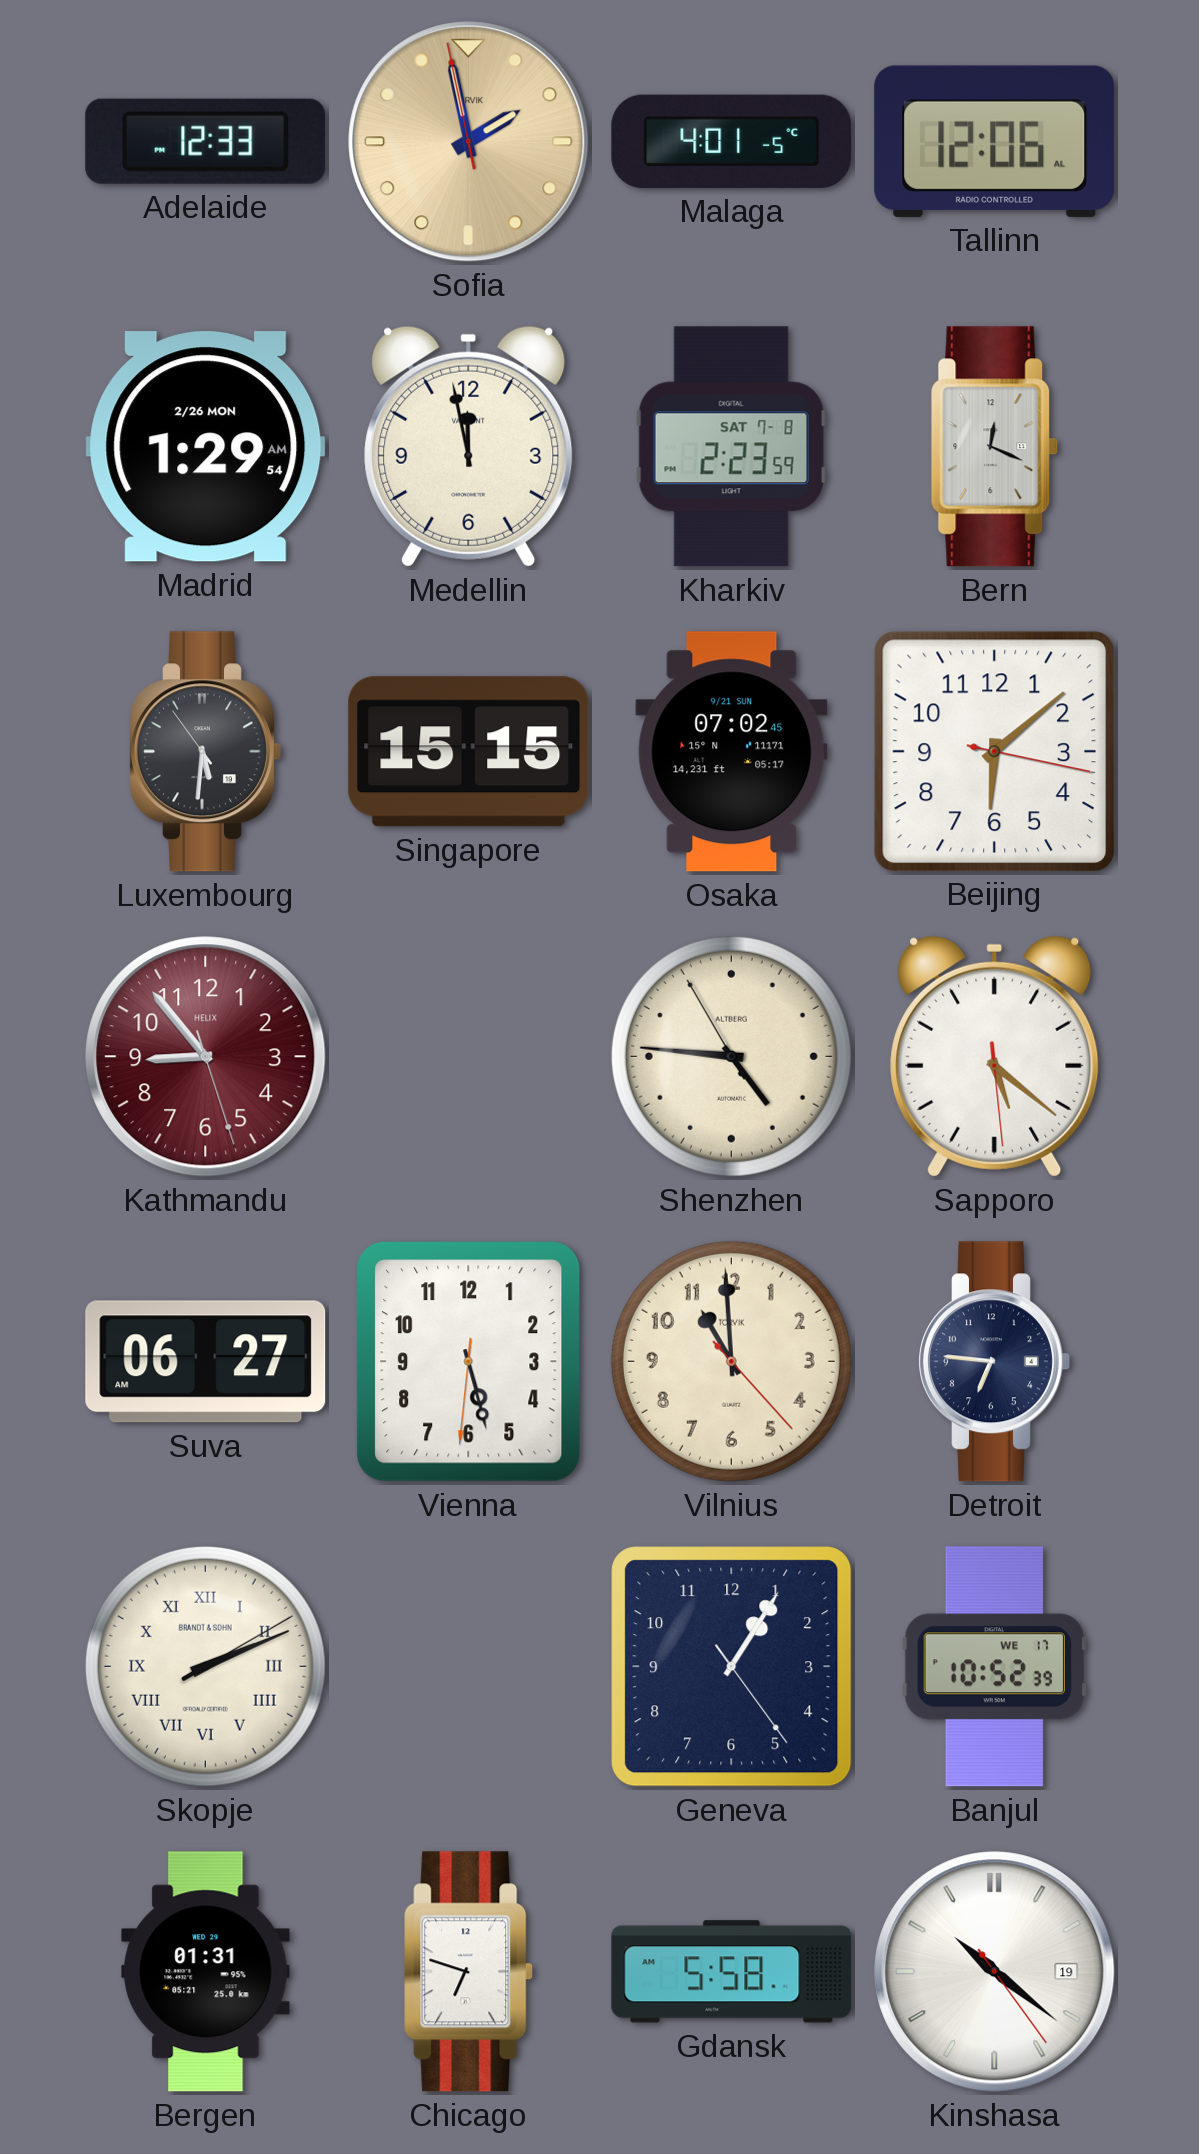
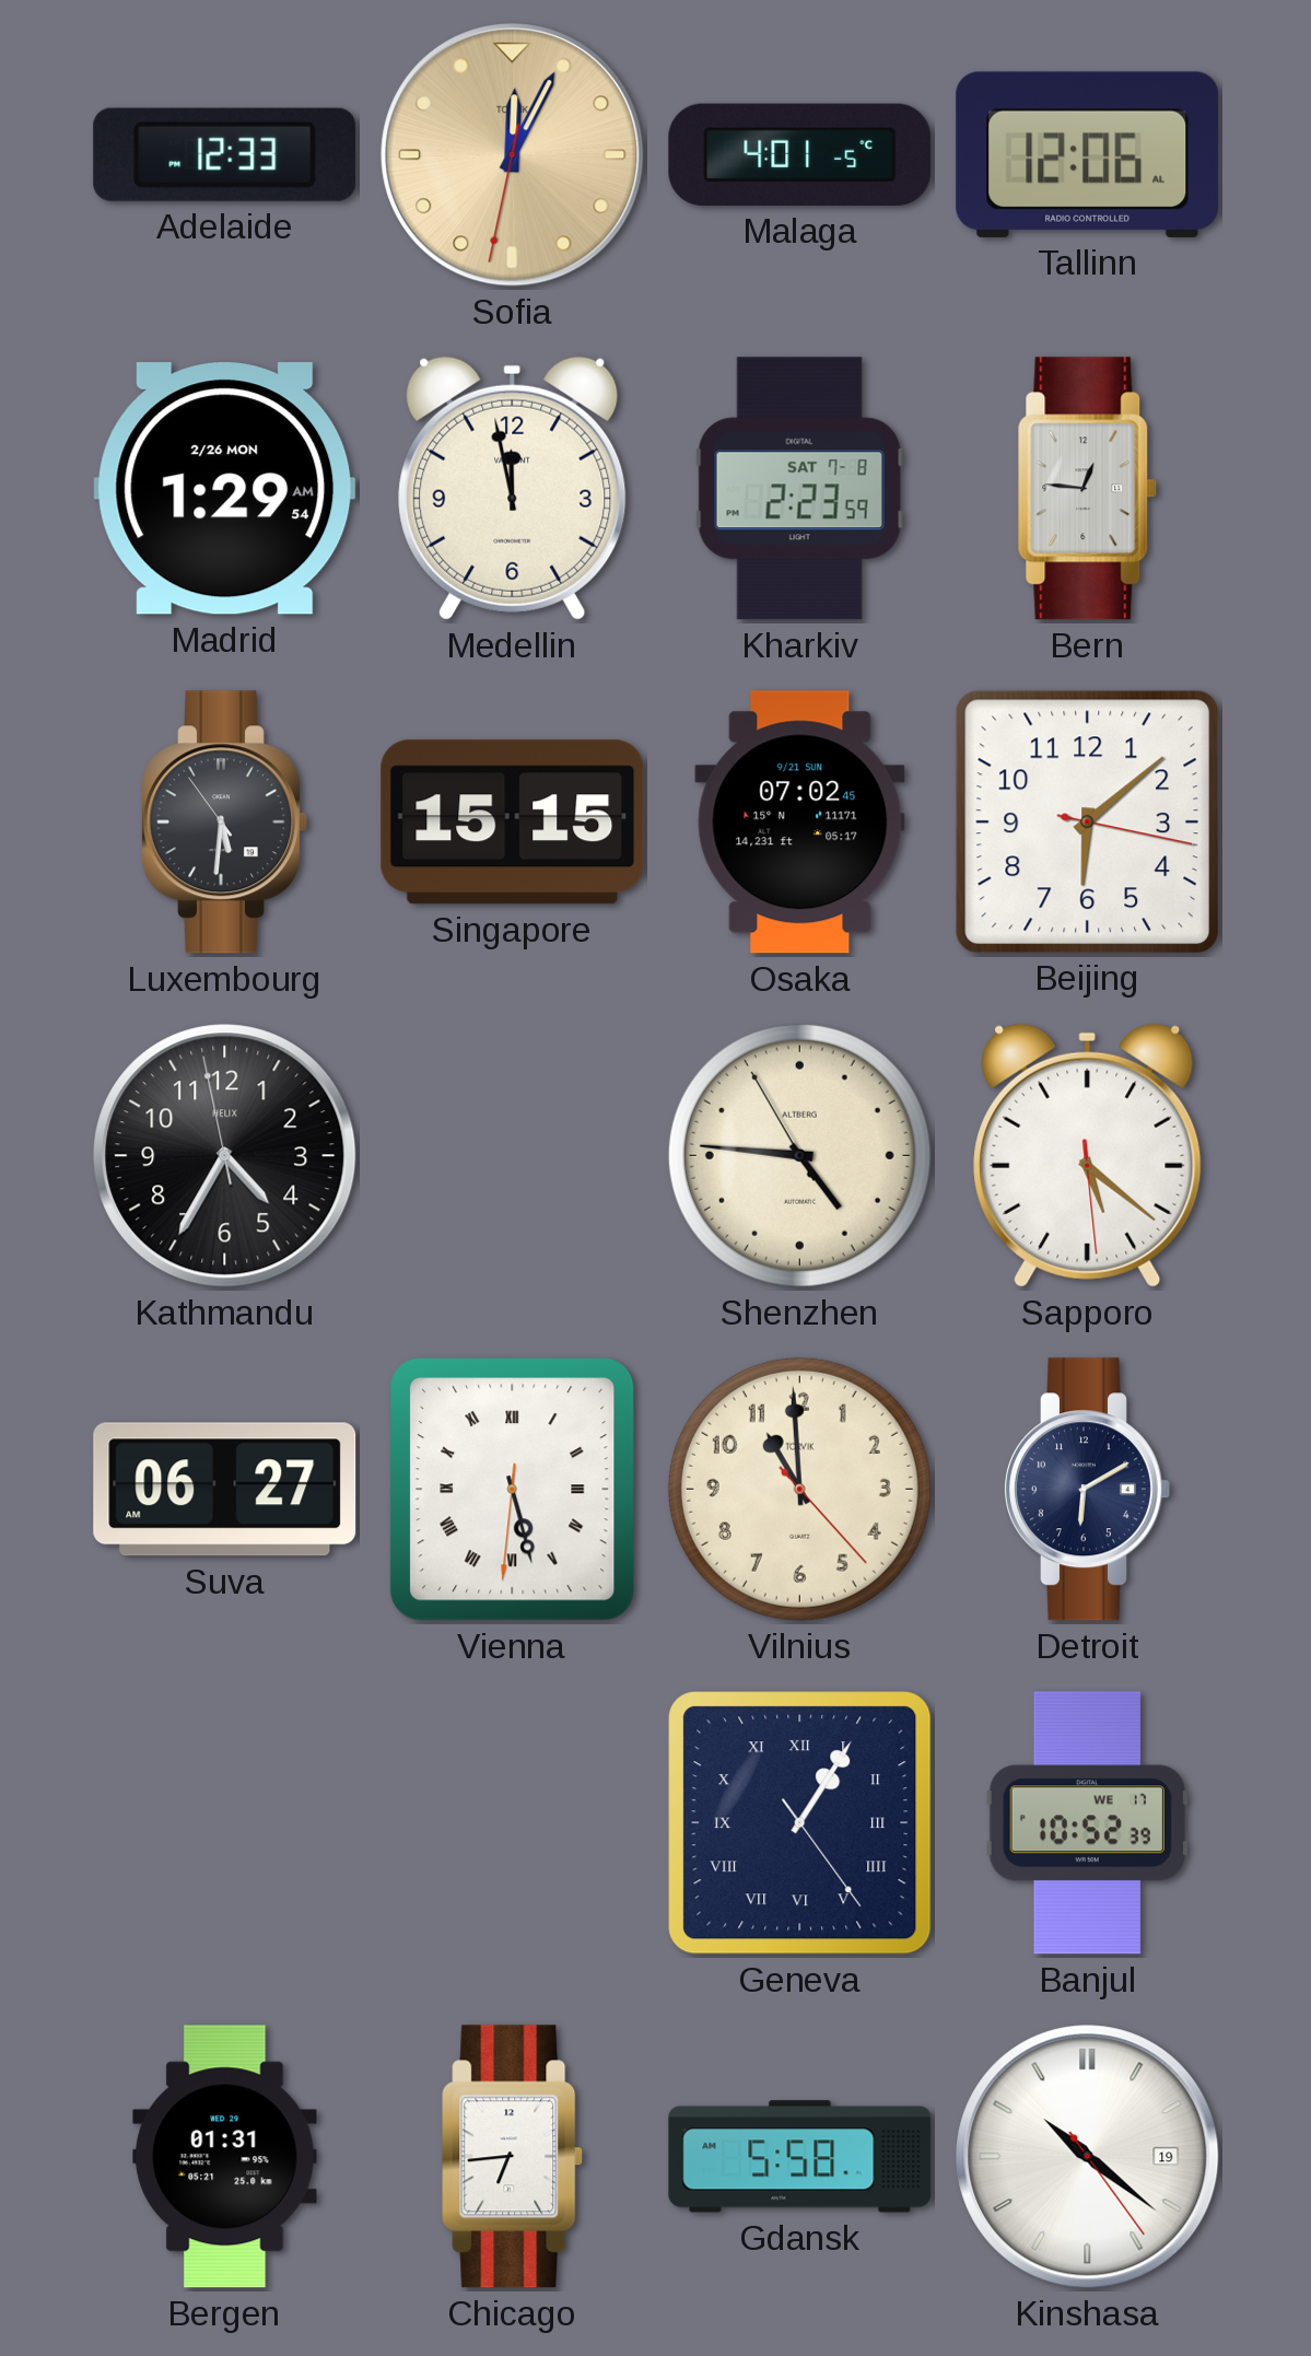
Sofia: 1:57 -> 12:04
Bern: 12:19 -> 12:46
Kathmandu: 8:53 -> 4:34
Kathmandu dial: burgundy -> black
Vienna numerals: Arabic -> Roman
Detroit: 6:46 -> 6:10
Skopje: 2:11 -> none
Geneva numerals: Arabic -> Roman
Chicago: 6:48 -> 6:44
